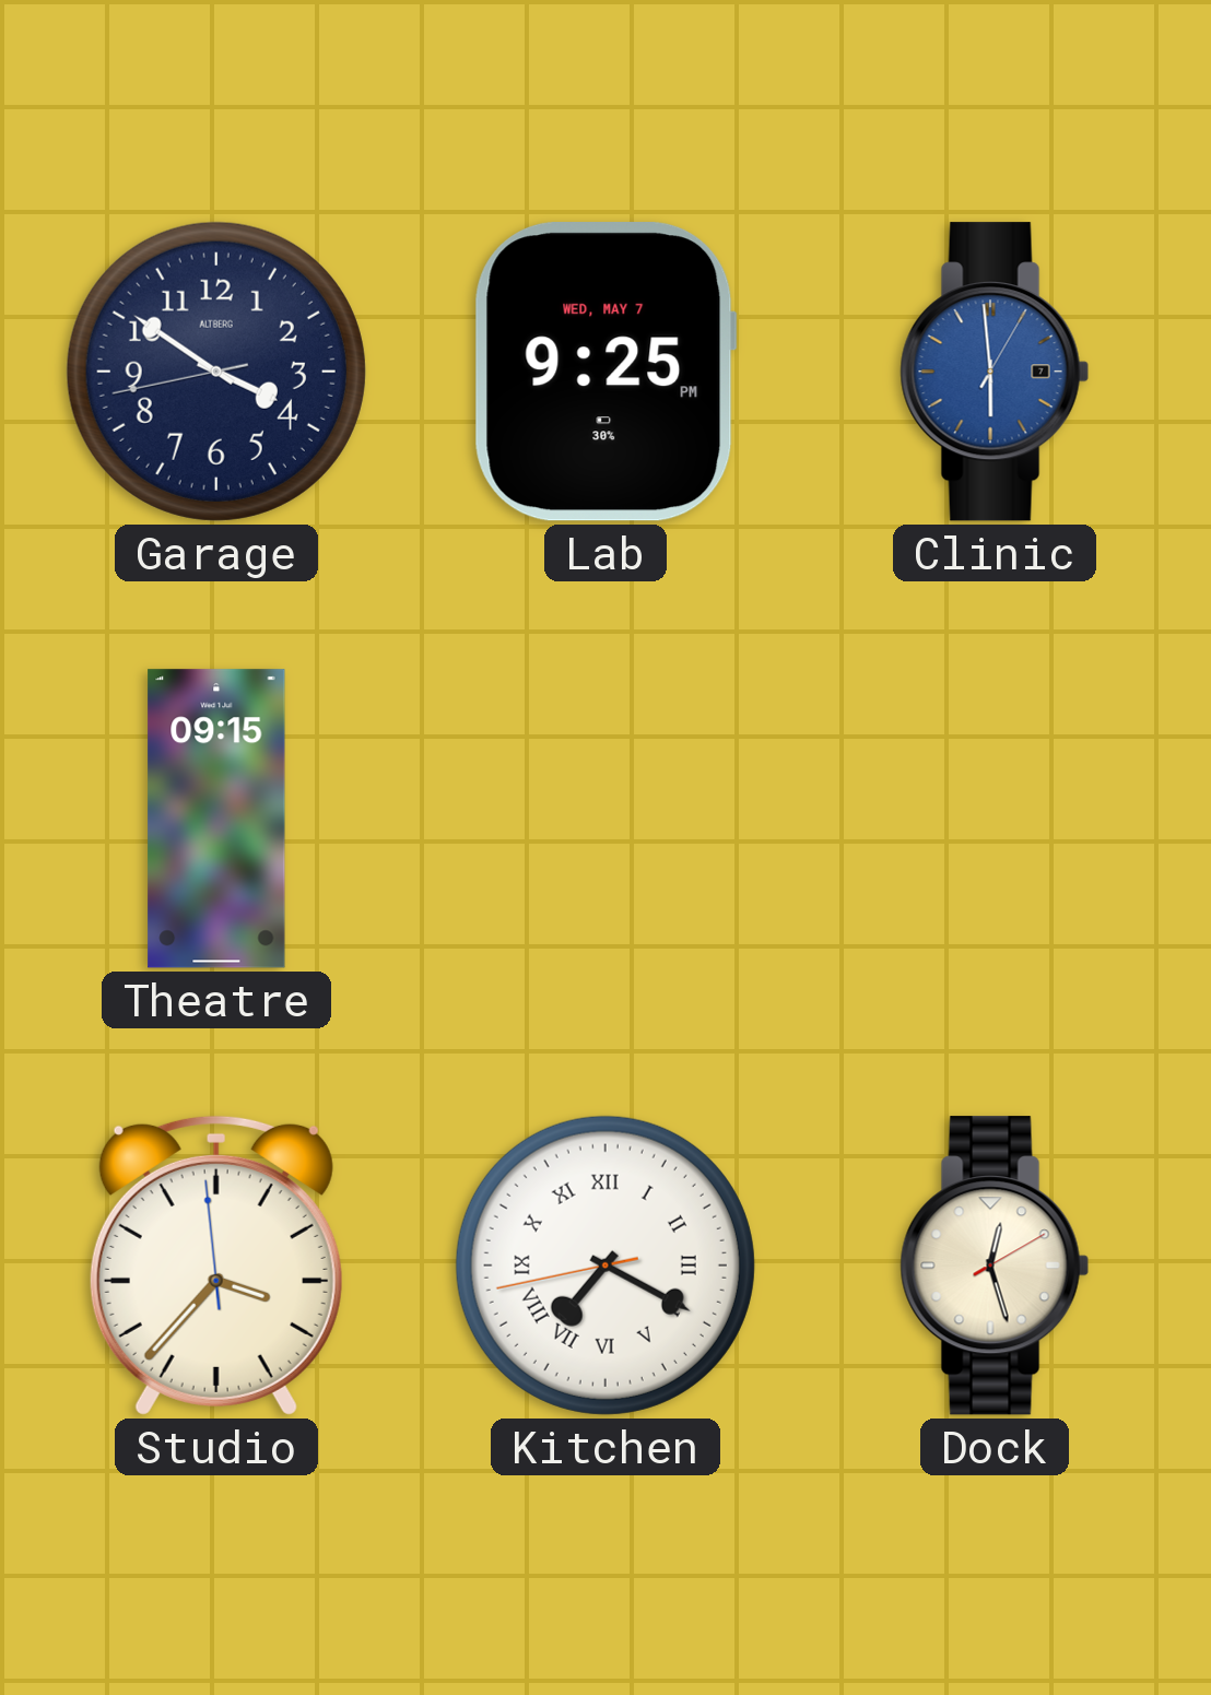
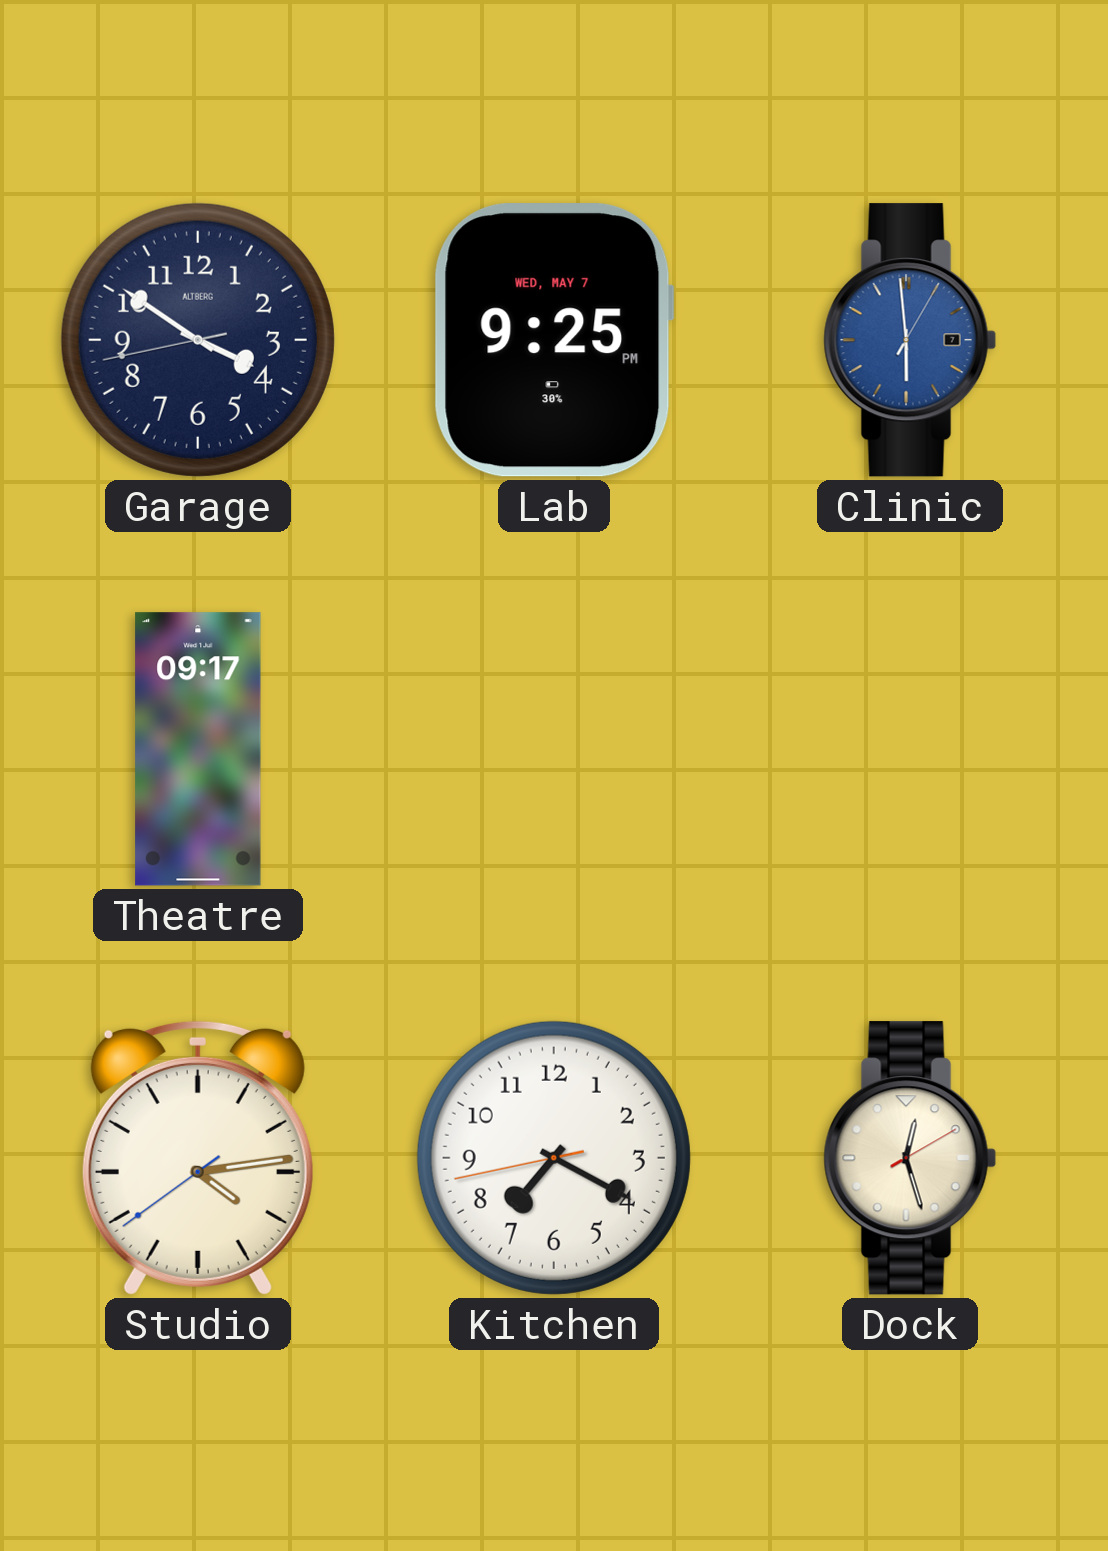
Theatre: 09:15 -> 09:17
Studio: 3:36 -> 4:13
Kitchen numerals: Roman -> Arabic
